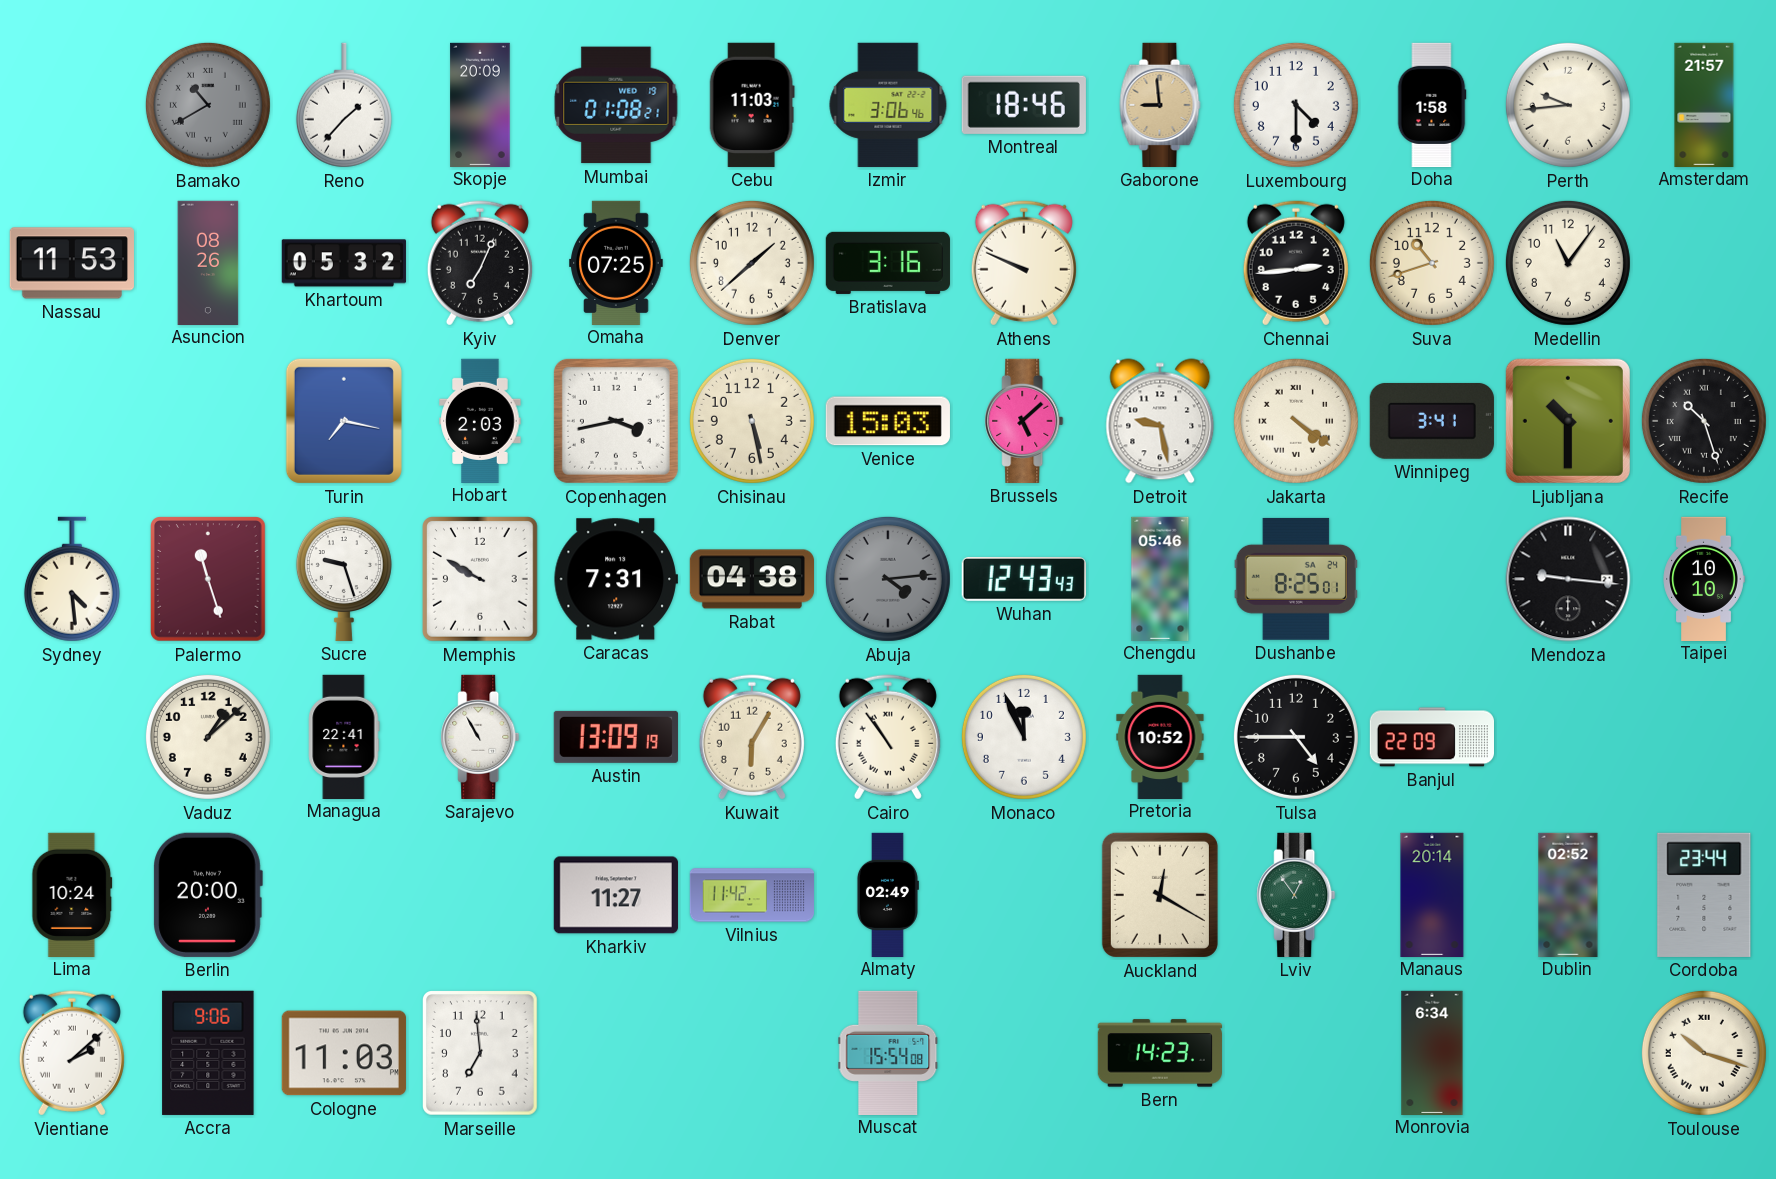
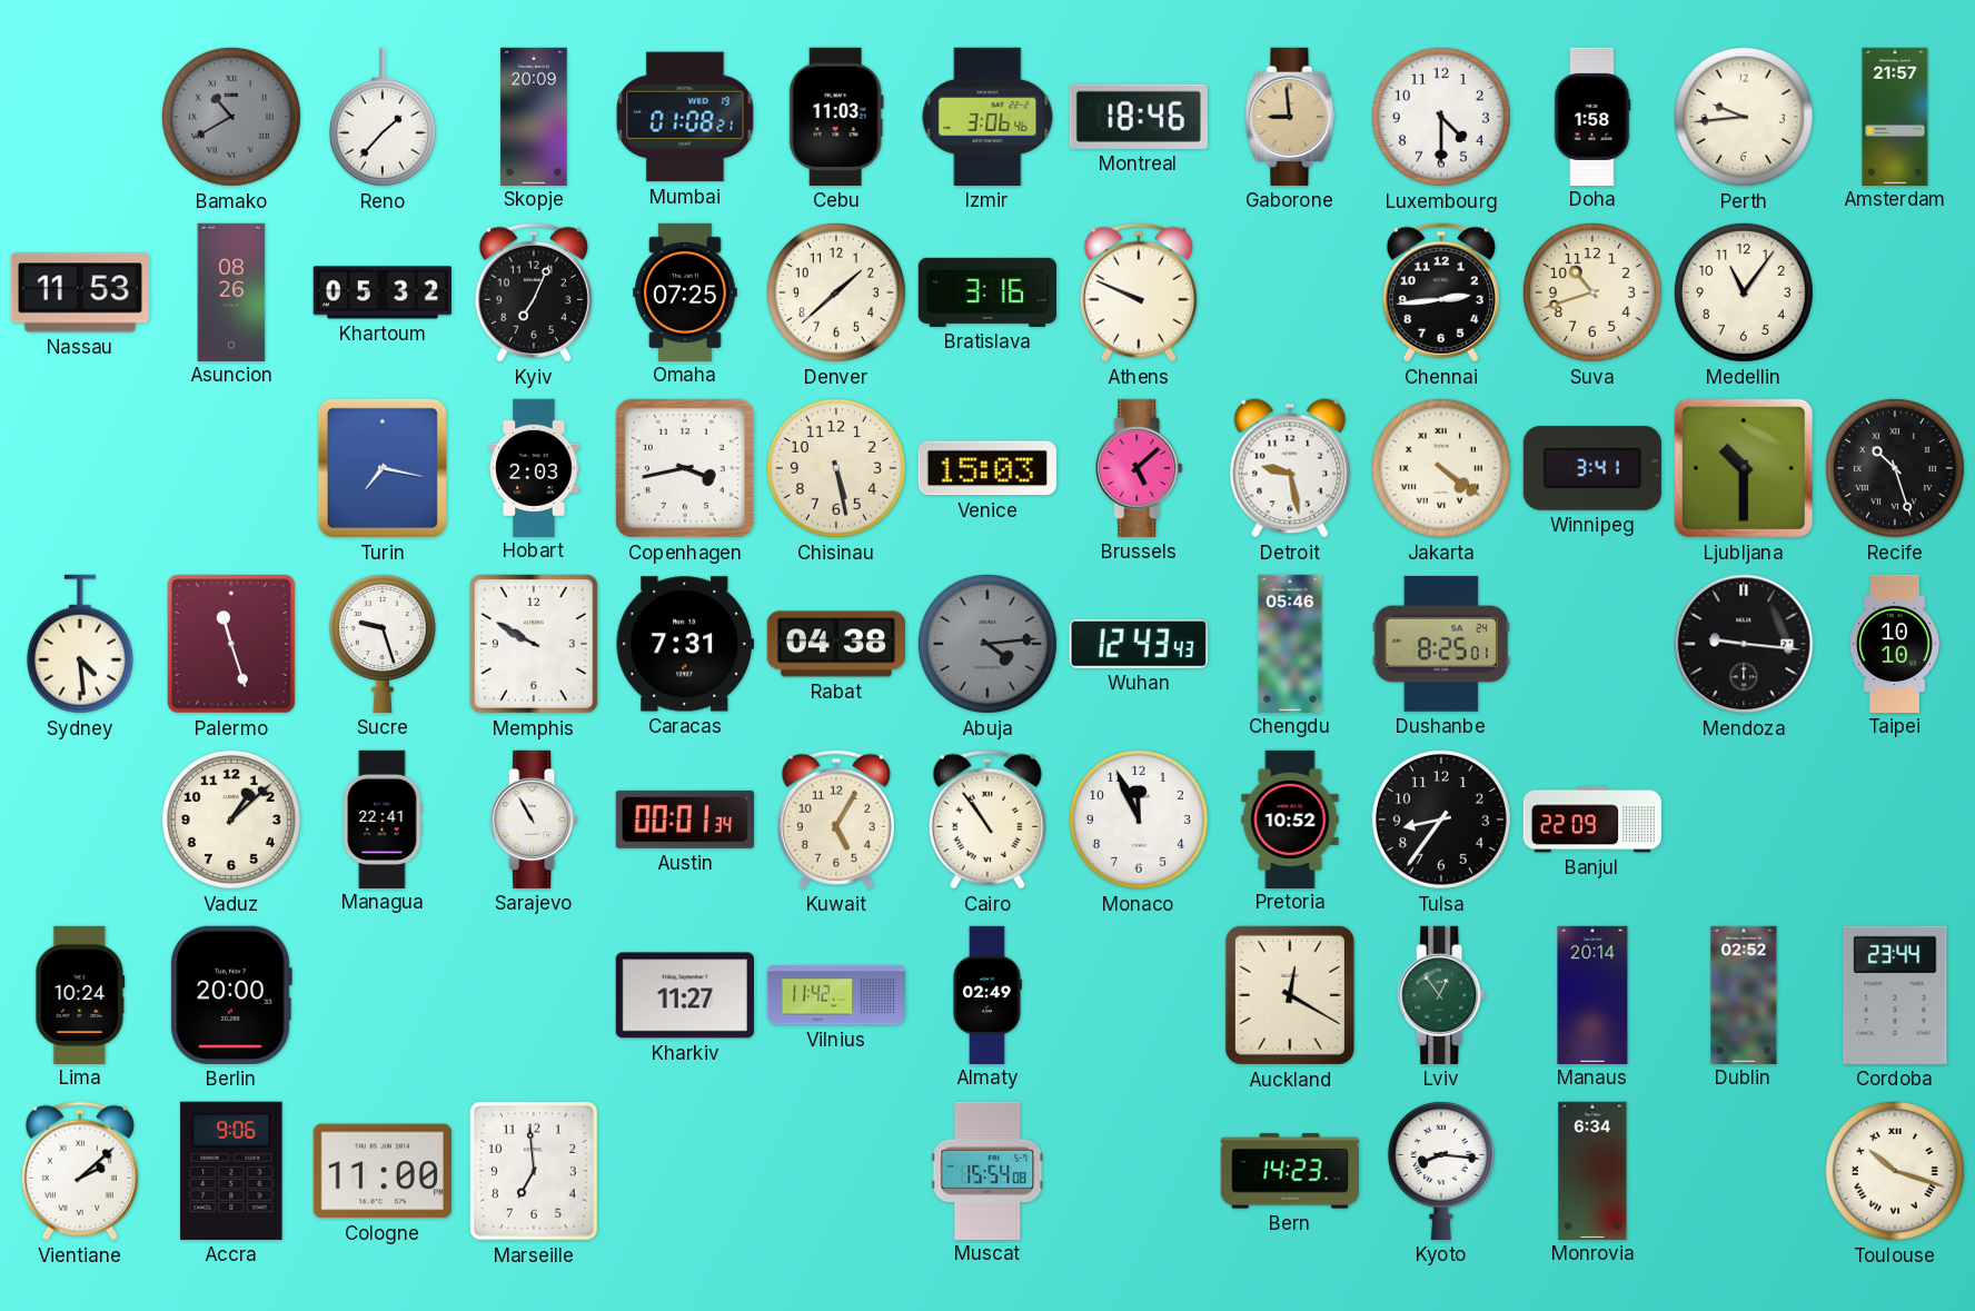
Austin: 13:09 -> 00:01
Kuwait: 6:05 -> 5:05
Tulsa: 4:45 -> 8:36
Cologne: 11:03 -> 11:00
Kyoto: none -> 8:16
